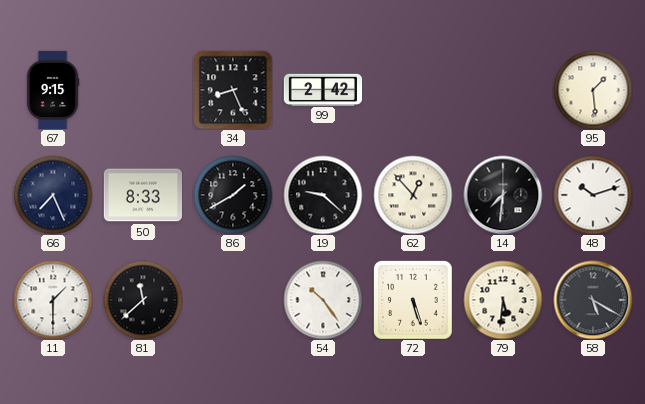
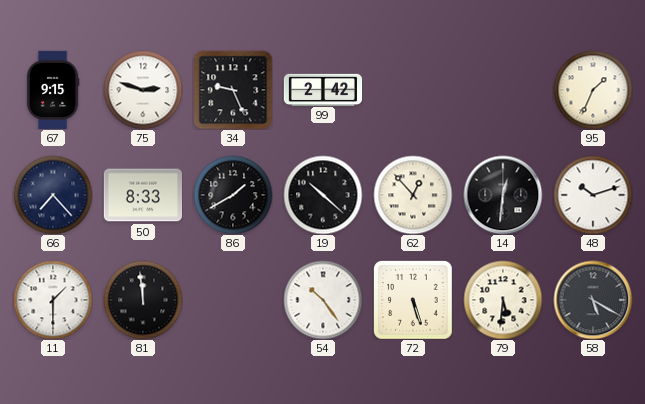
75: none -> 2:48
34: 8:26 -> 9:26
95: 1:29 -> 1:34
66: 7:26 -> 7:23
19: 9:22 -> 10:22
14: 7:31 -> 12:31
81: 11:38 -> 11:59
